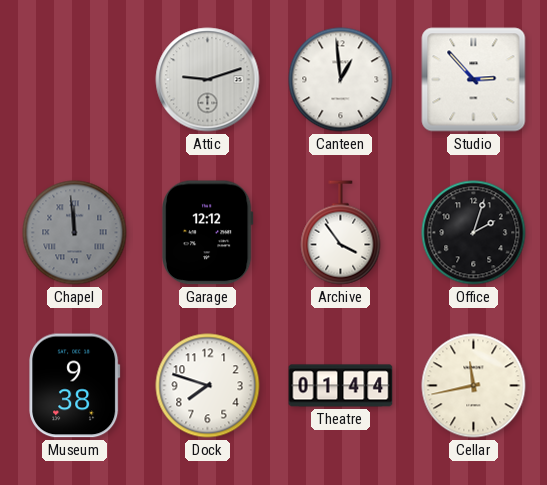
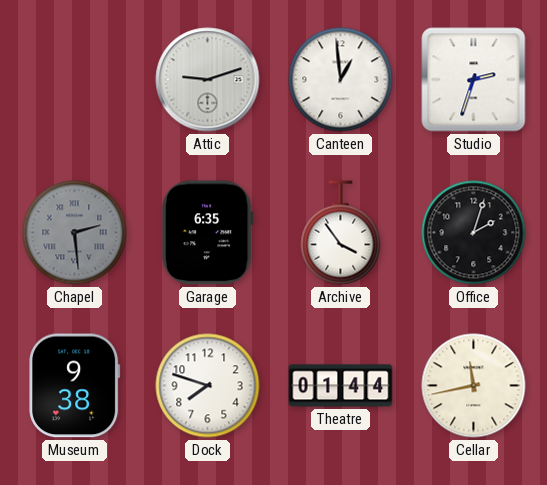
Studio: 2:53 -> 2:33
Chapel: 11:59 -> 2:29
Garage: 12:12 -> 6:35
